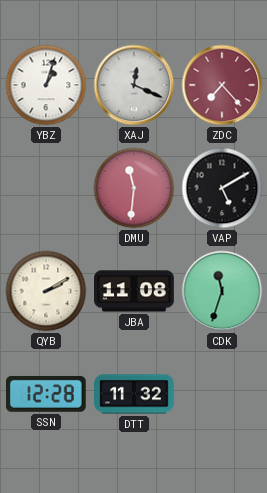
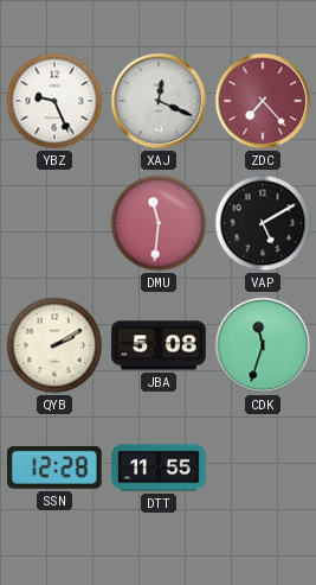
YBZ: 1:03 -> 9:26
JBA: 11:08 -> 5:08
DTT: 11:32 -> 11:55
